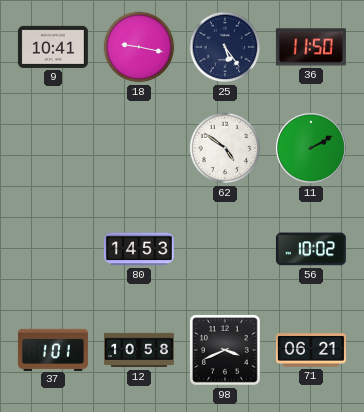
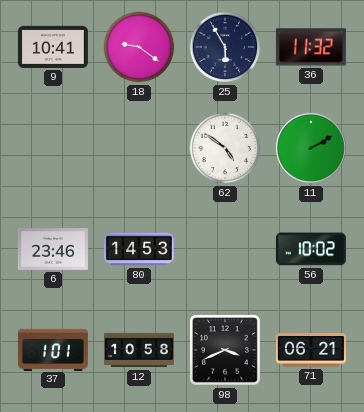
18: 9:17 -> 9:21
25: 5:24 -> 5:55
36: 11:50 -> 11:32
6: none -> 23:46
